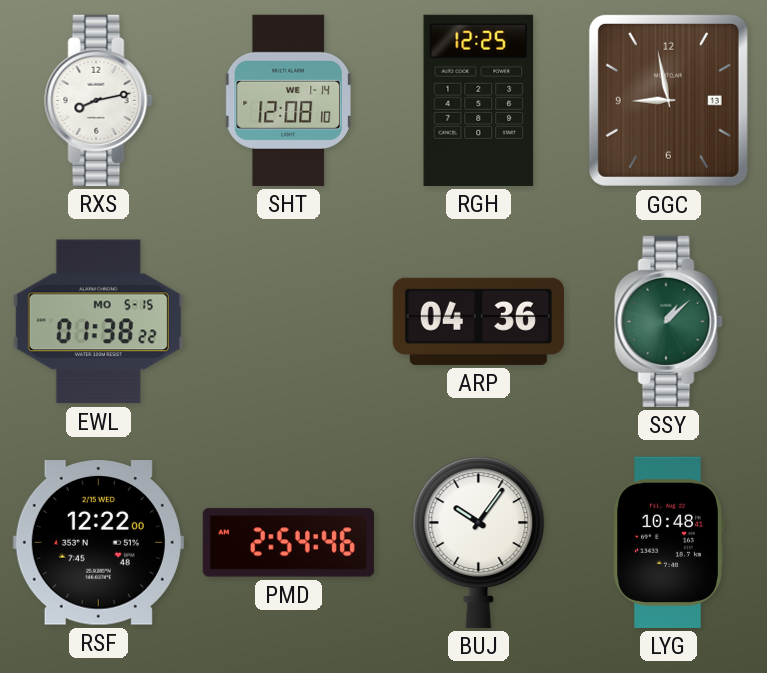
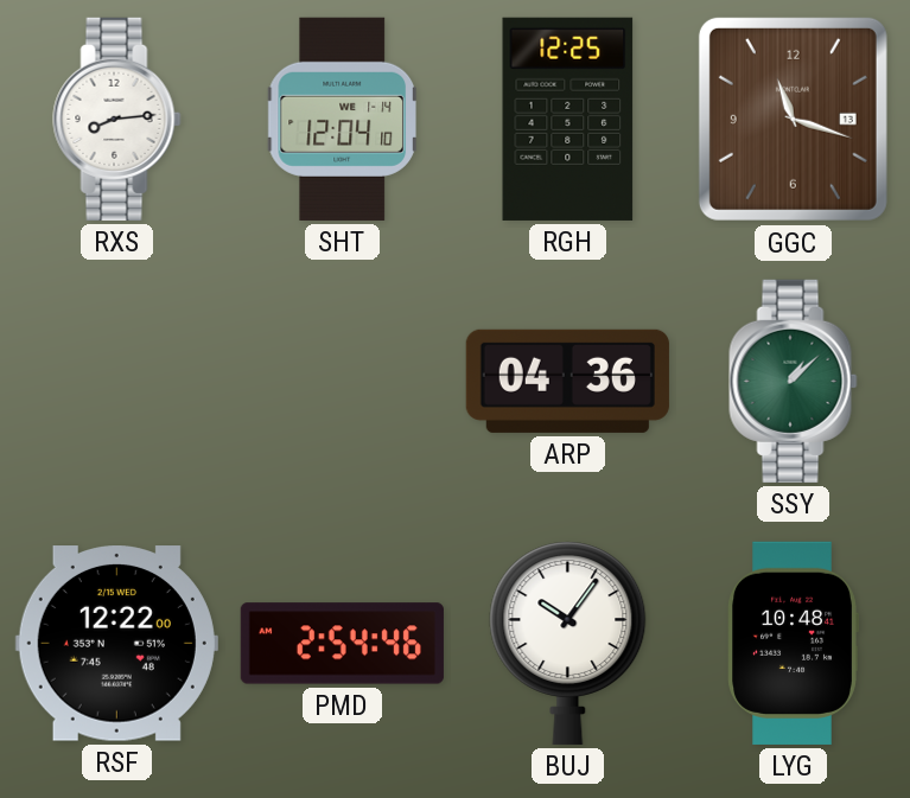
RXS: 8:13 -> 8:14
SHT: 12:08 -> 12:04
GGC: 8:58 -> 11:18
EWL: 01:38 -> none
